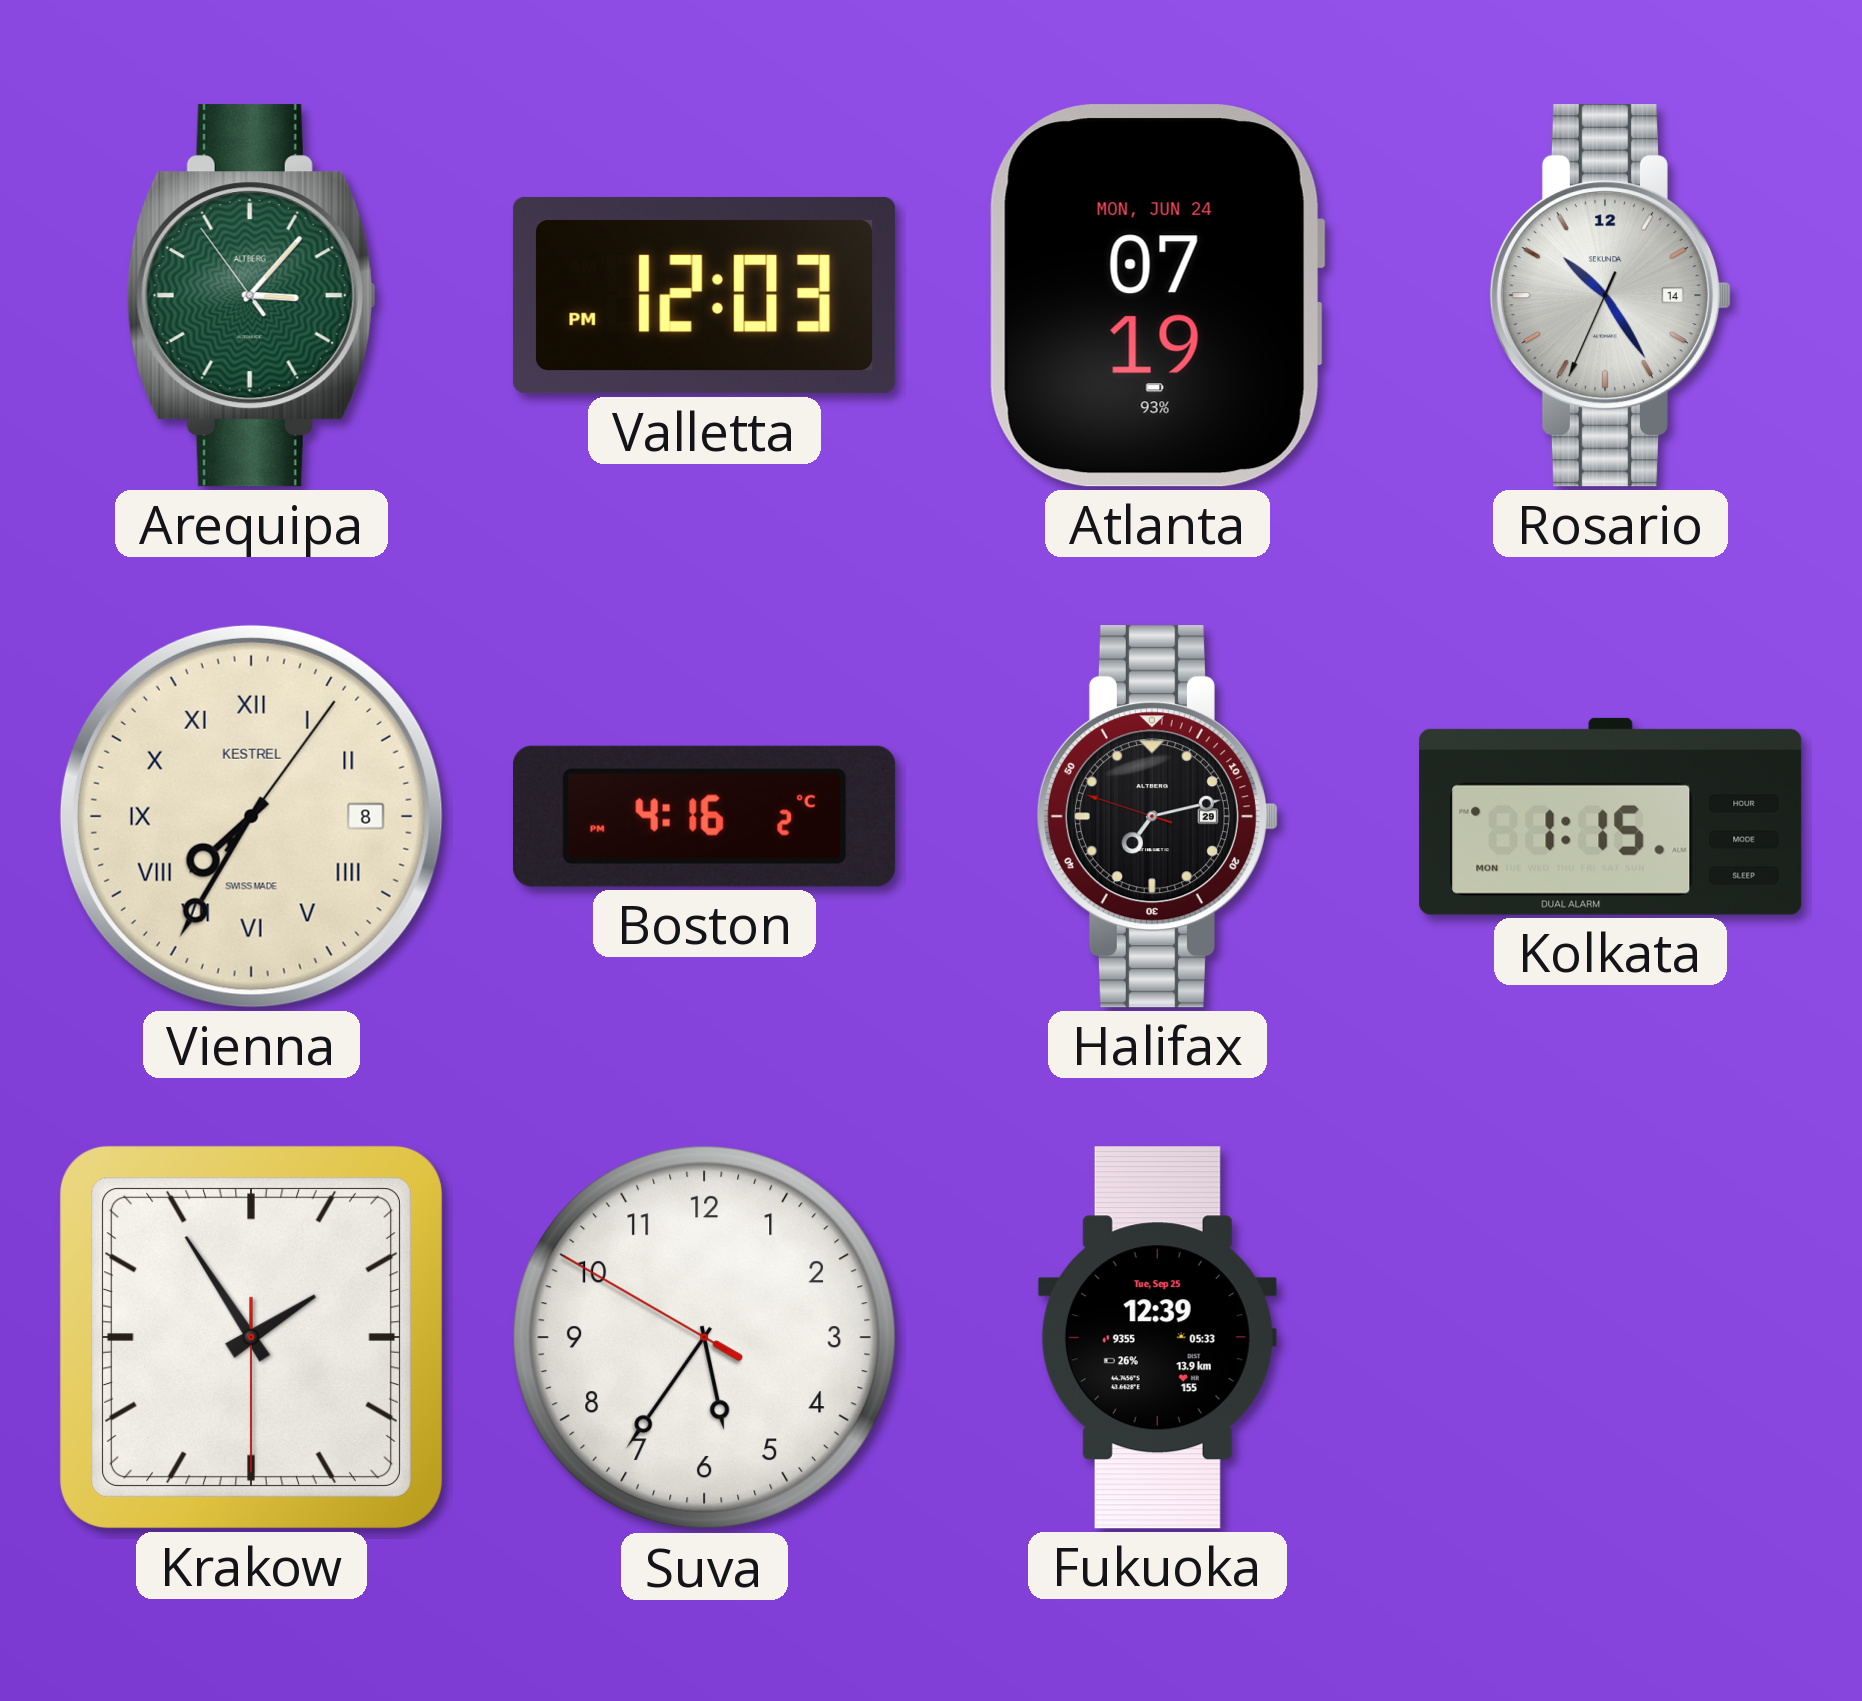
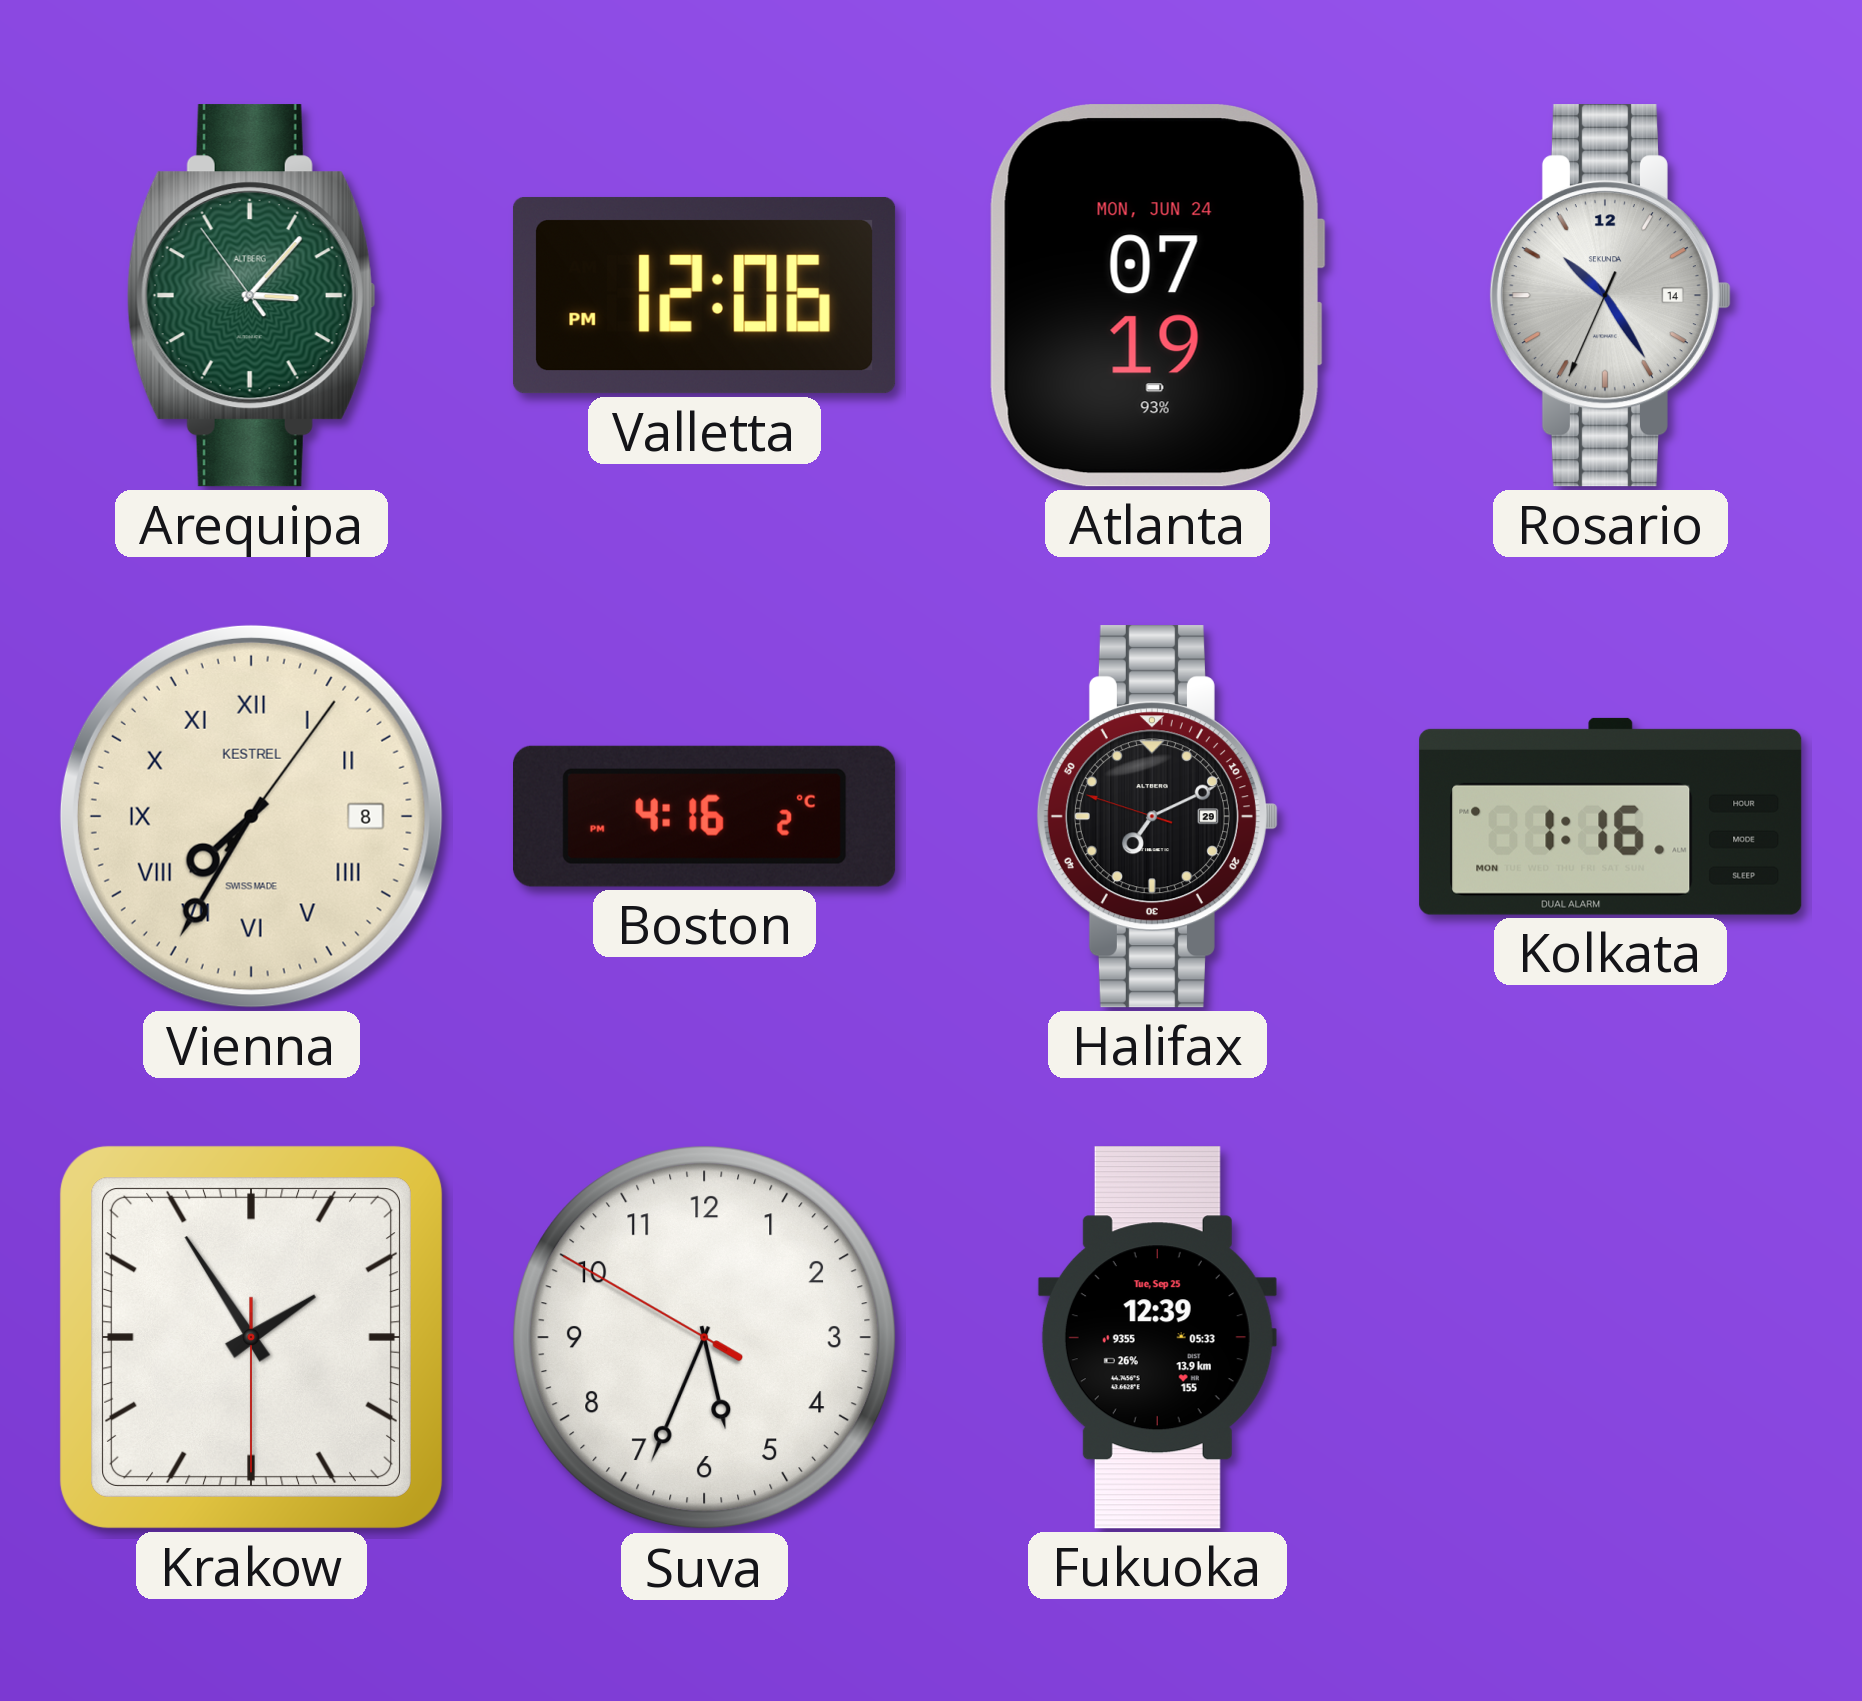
Valletta: 12:03 -> 12:06
Halifax: 7:12 -> 7:10
Kolkata: 1:15 -> 1:16
Suva: 5:35 -> 5:33
